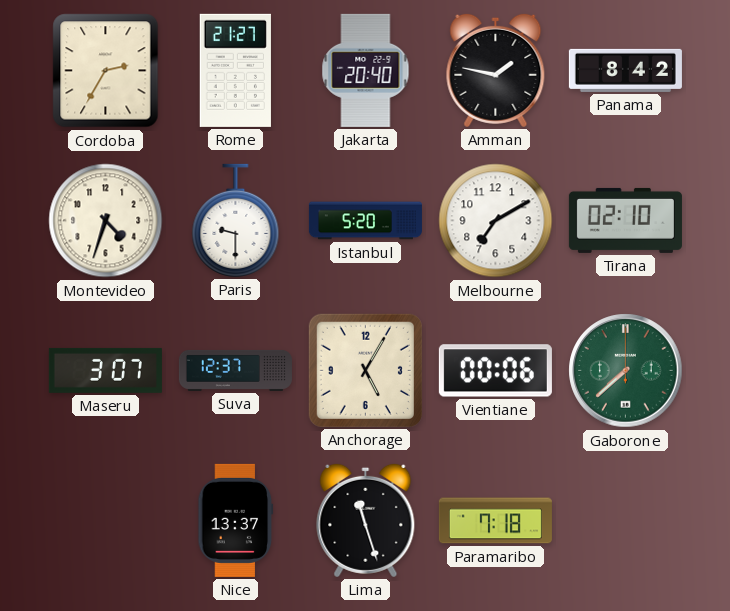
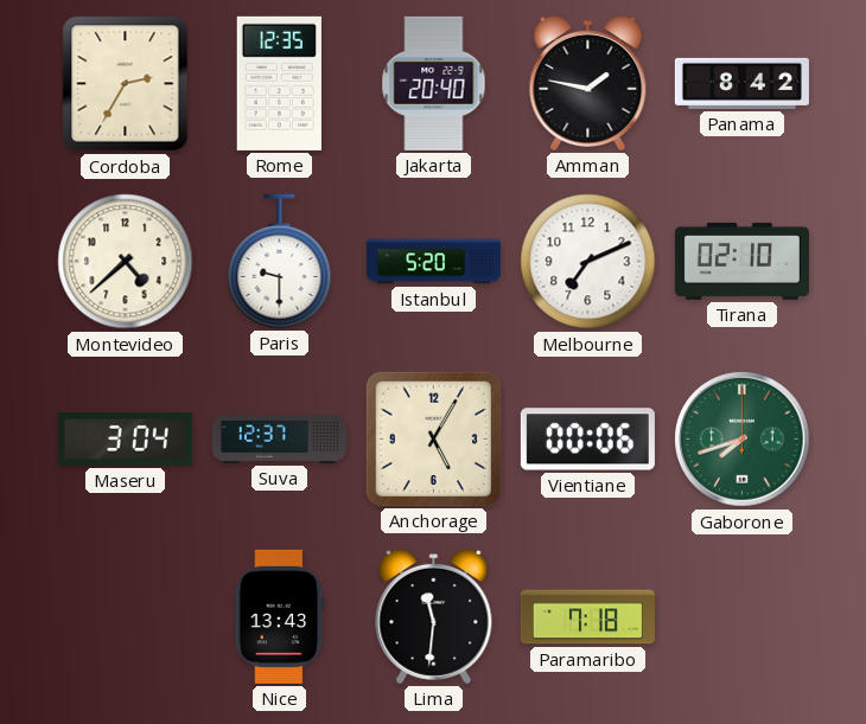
Rome: 21:27 -> 12:35
Montevideo: 4:33 -> 4:38
Melbourne: 7:10 -> 7:11
Maseru: 3:07 -> 3:04
Gaborone: 7:38 -> 7:42
Nice: 13:37 -> 13:43
Lima: 11:27 -> 11:31
